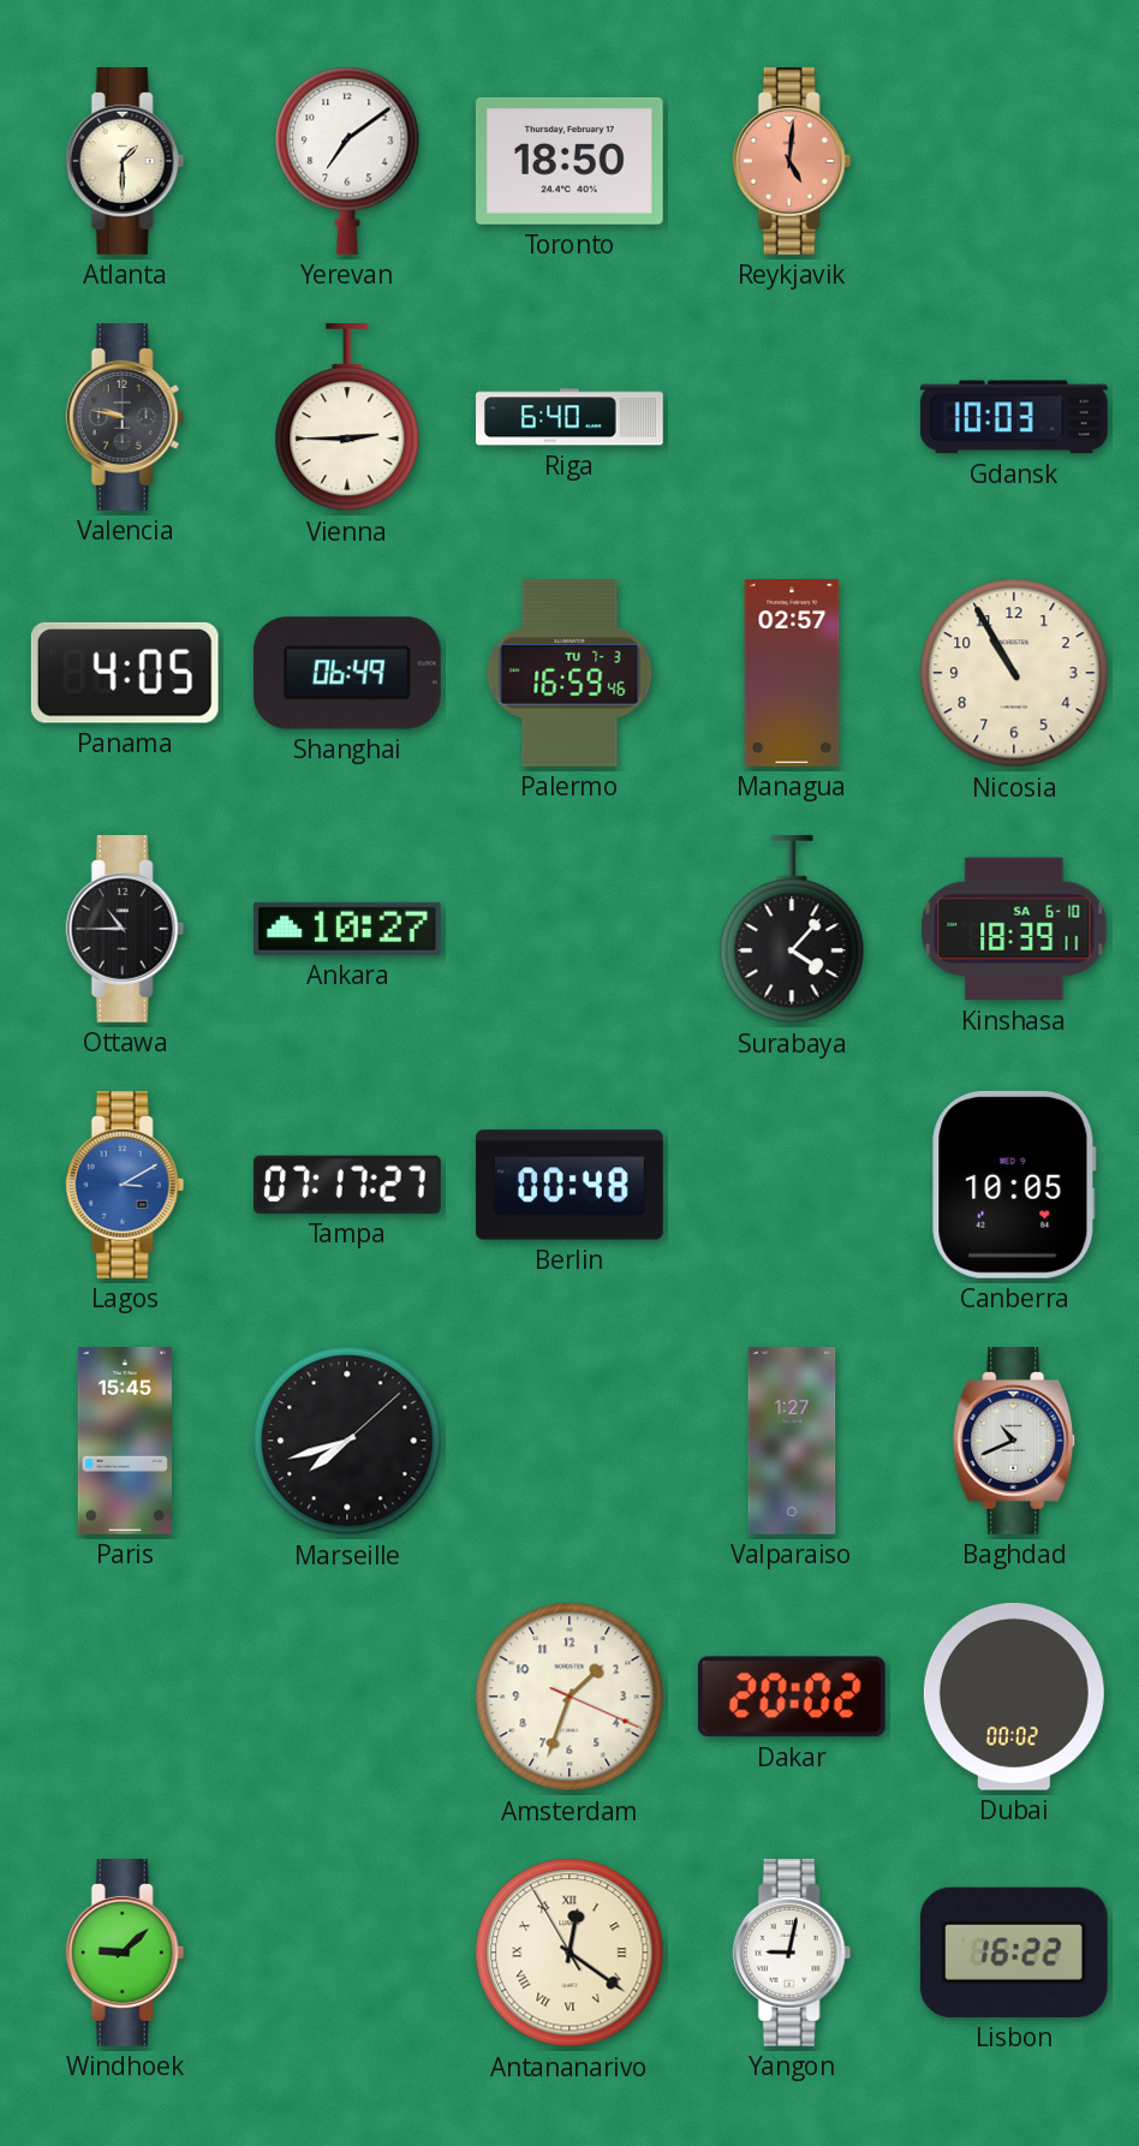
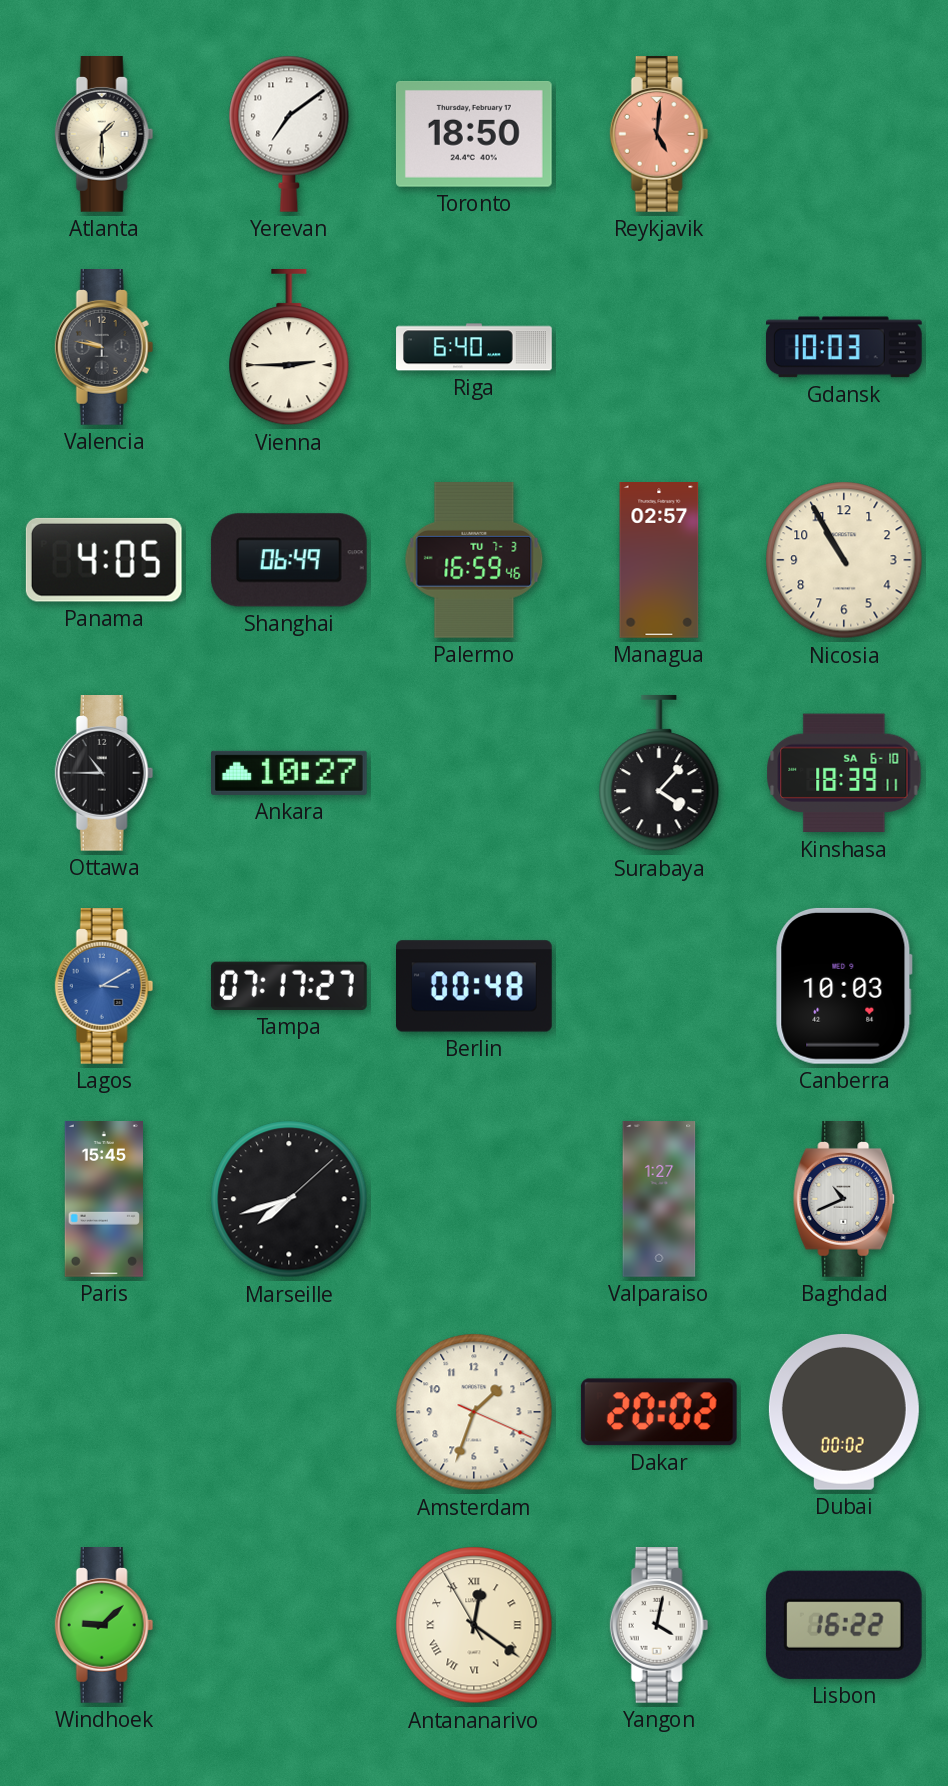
Canberra: 10:05 -> 10:03
Yangon: 9:02 -> 4:02
